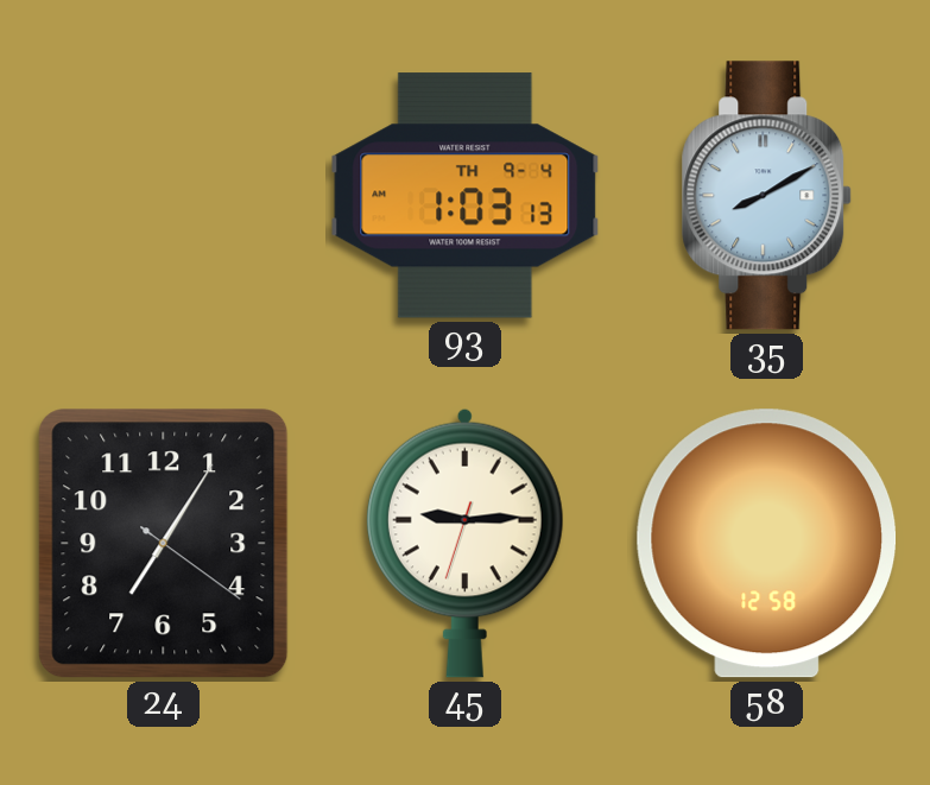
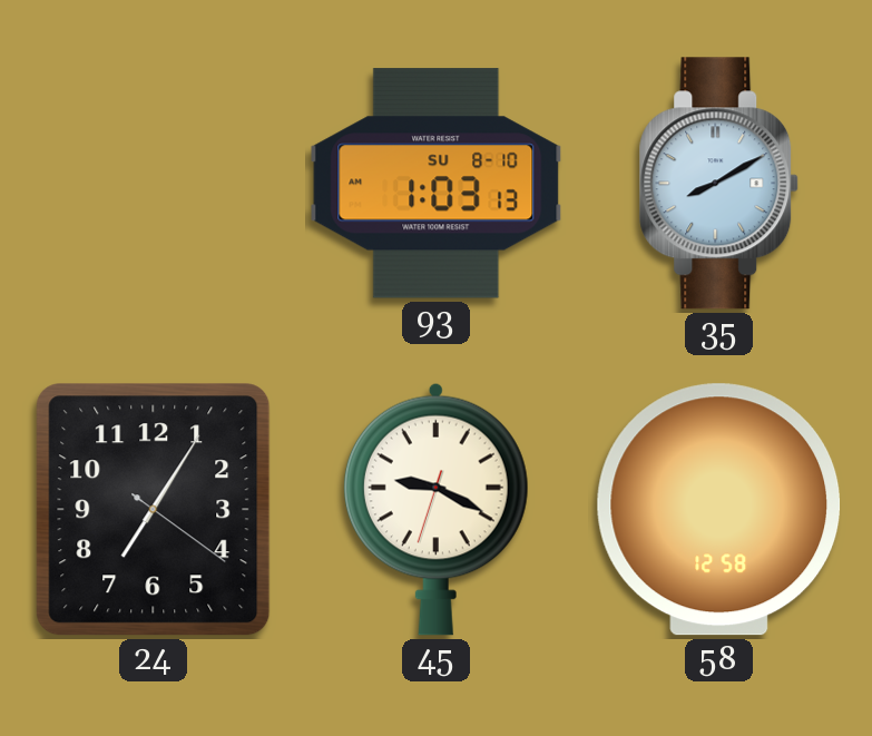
93 date: TH 9-4 -> SU 8-10
45: 9:14 -> 9:19
